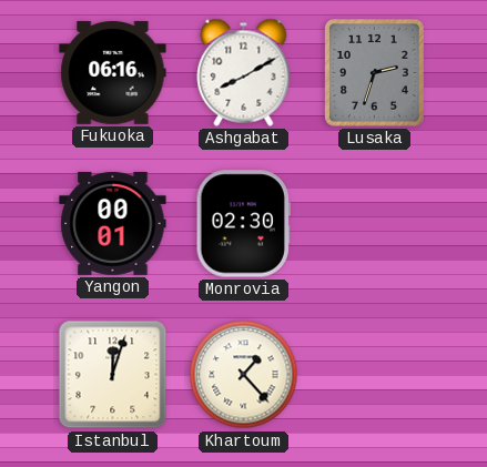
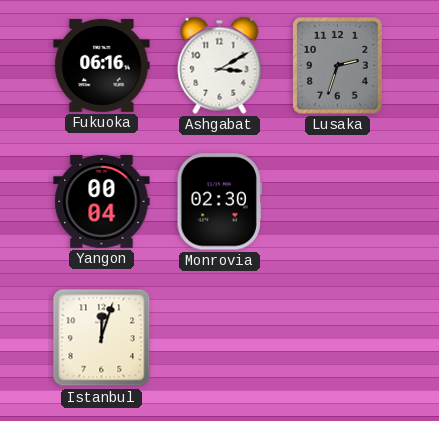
Ashgabat: 8:10 -> 3:10
Yangon: 00:01 -> 00:04
Khartoum: 1:23 -> none
